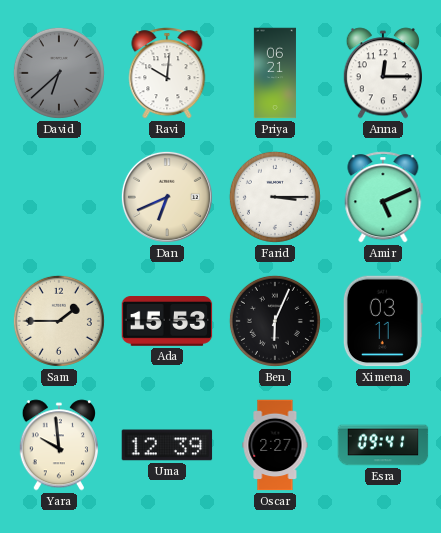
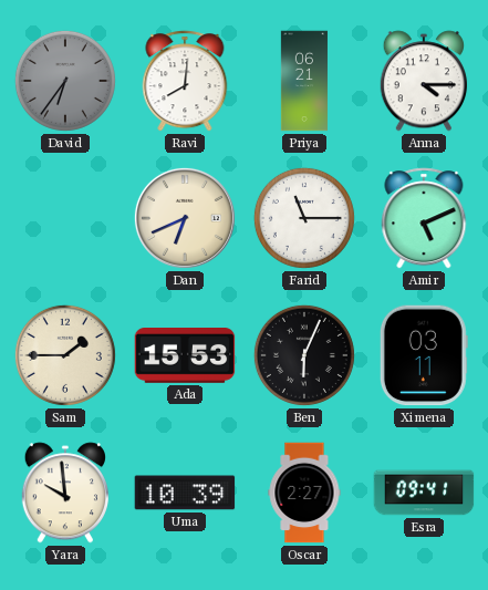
David: 6:38 -> 6:36
Ravi: 10:01 -> 8:01
Anna: 12:15 -> 4:15
Farid: 3:15 -> 11:15
Uma: 12:39 -> 10:39
